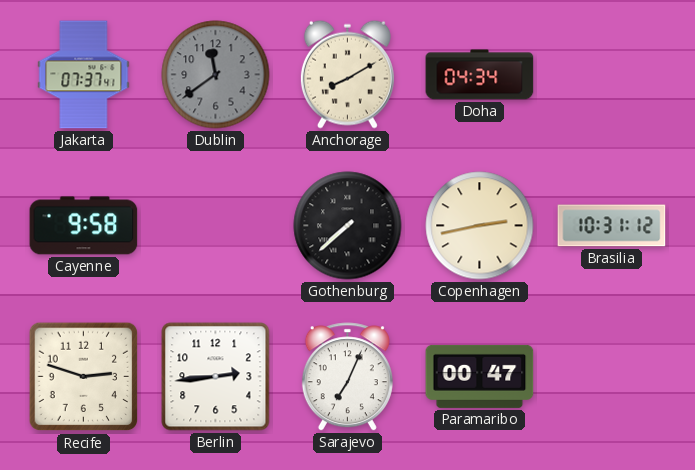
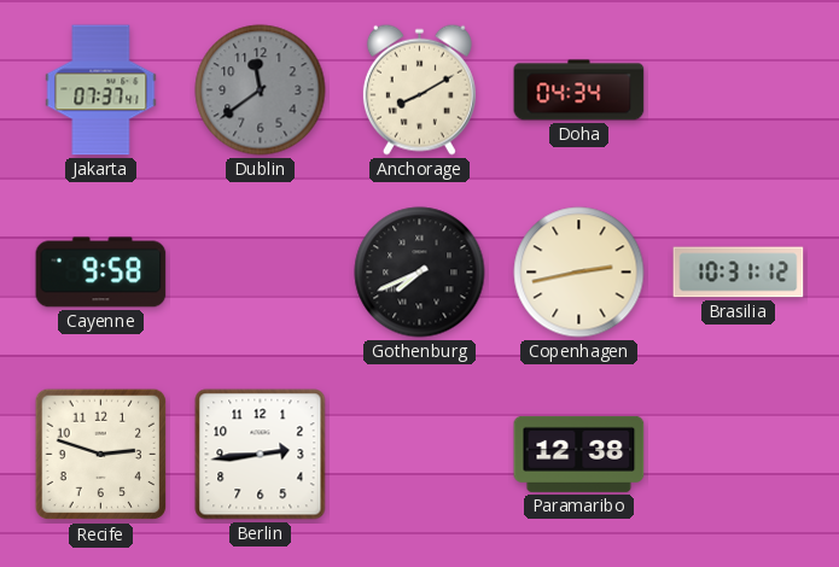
Gothenburg: 7:38 -> 7:41
Sarajevo: 7:04 -> none
Paramaribo: 00:47 -> 12:38
